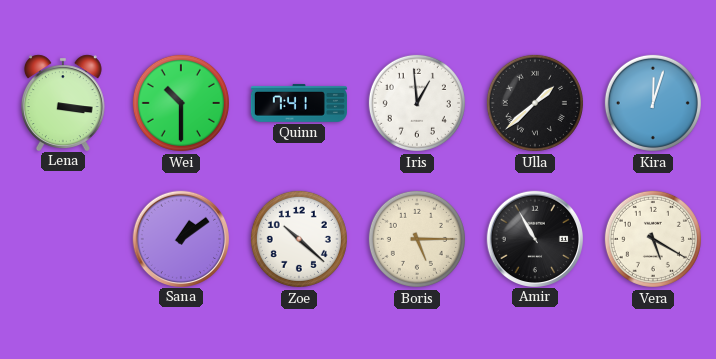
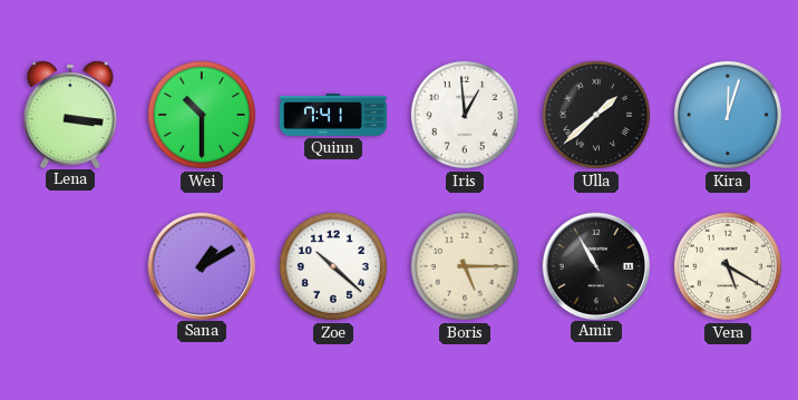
Sana: 1:09 -> 1:10
